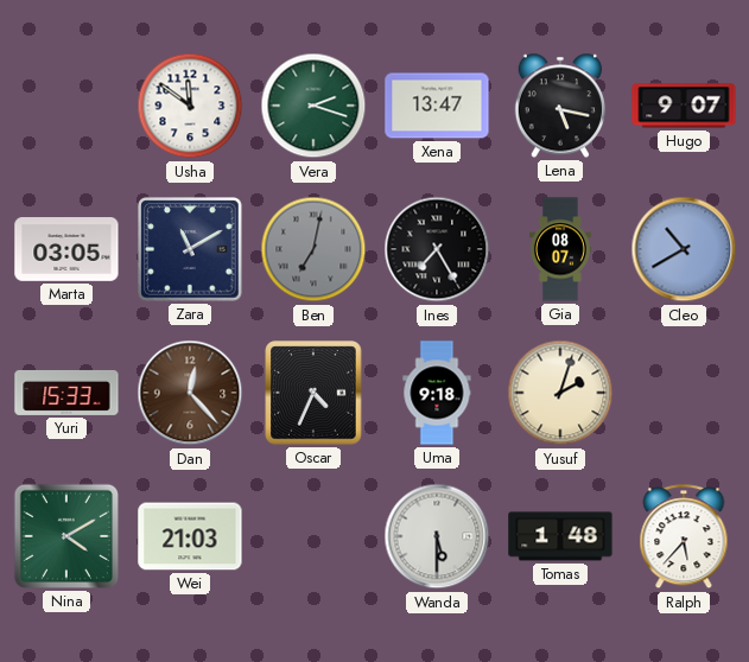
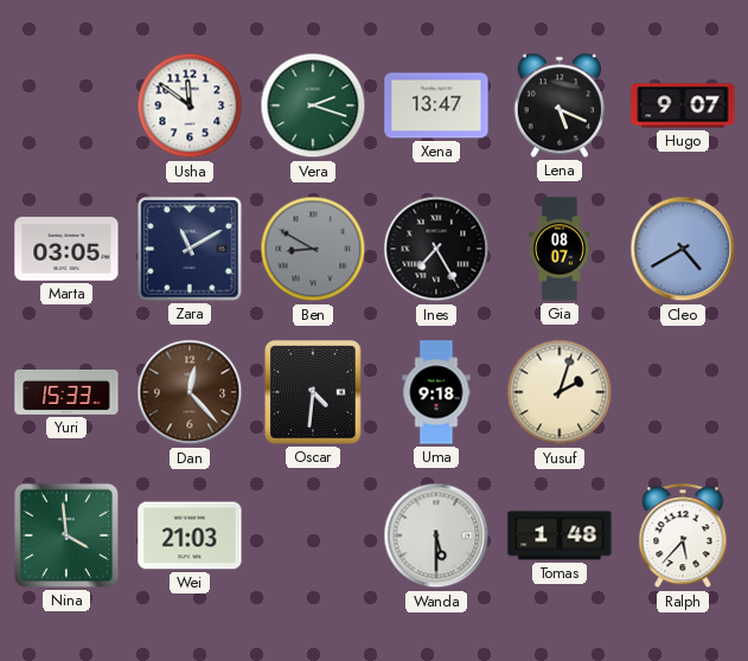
Lena: 5:17 -> 5:19
Ben: 7:02 -> 8:50
Cleo: 10:40 -> 4:40
Oscar: 4:34 -> 4:31
Nina: 4:10 -> 3:59
